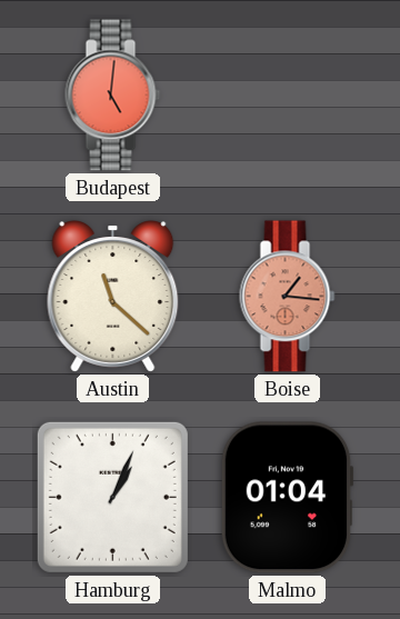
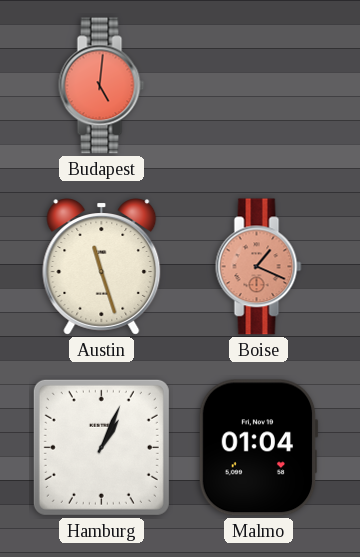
Austin: 11:22 -> 11:27
Boise: 1:16 -> 1:19
